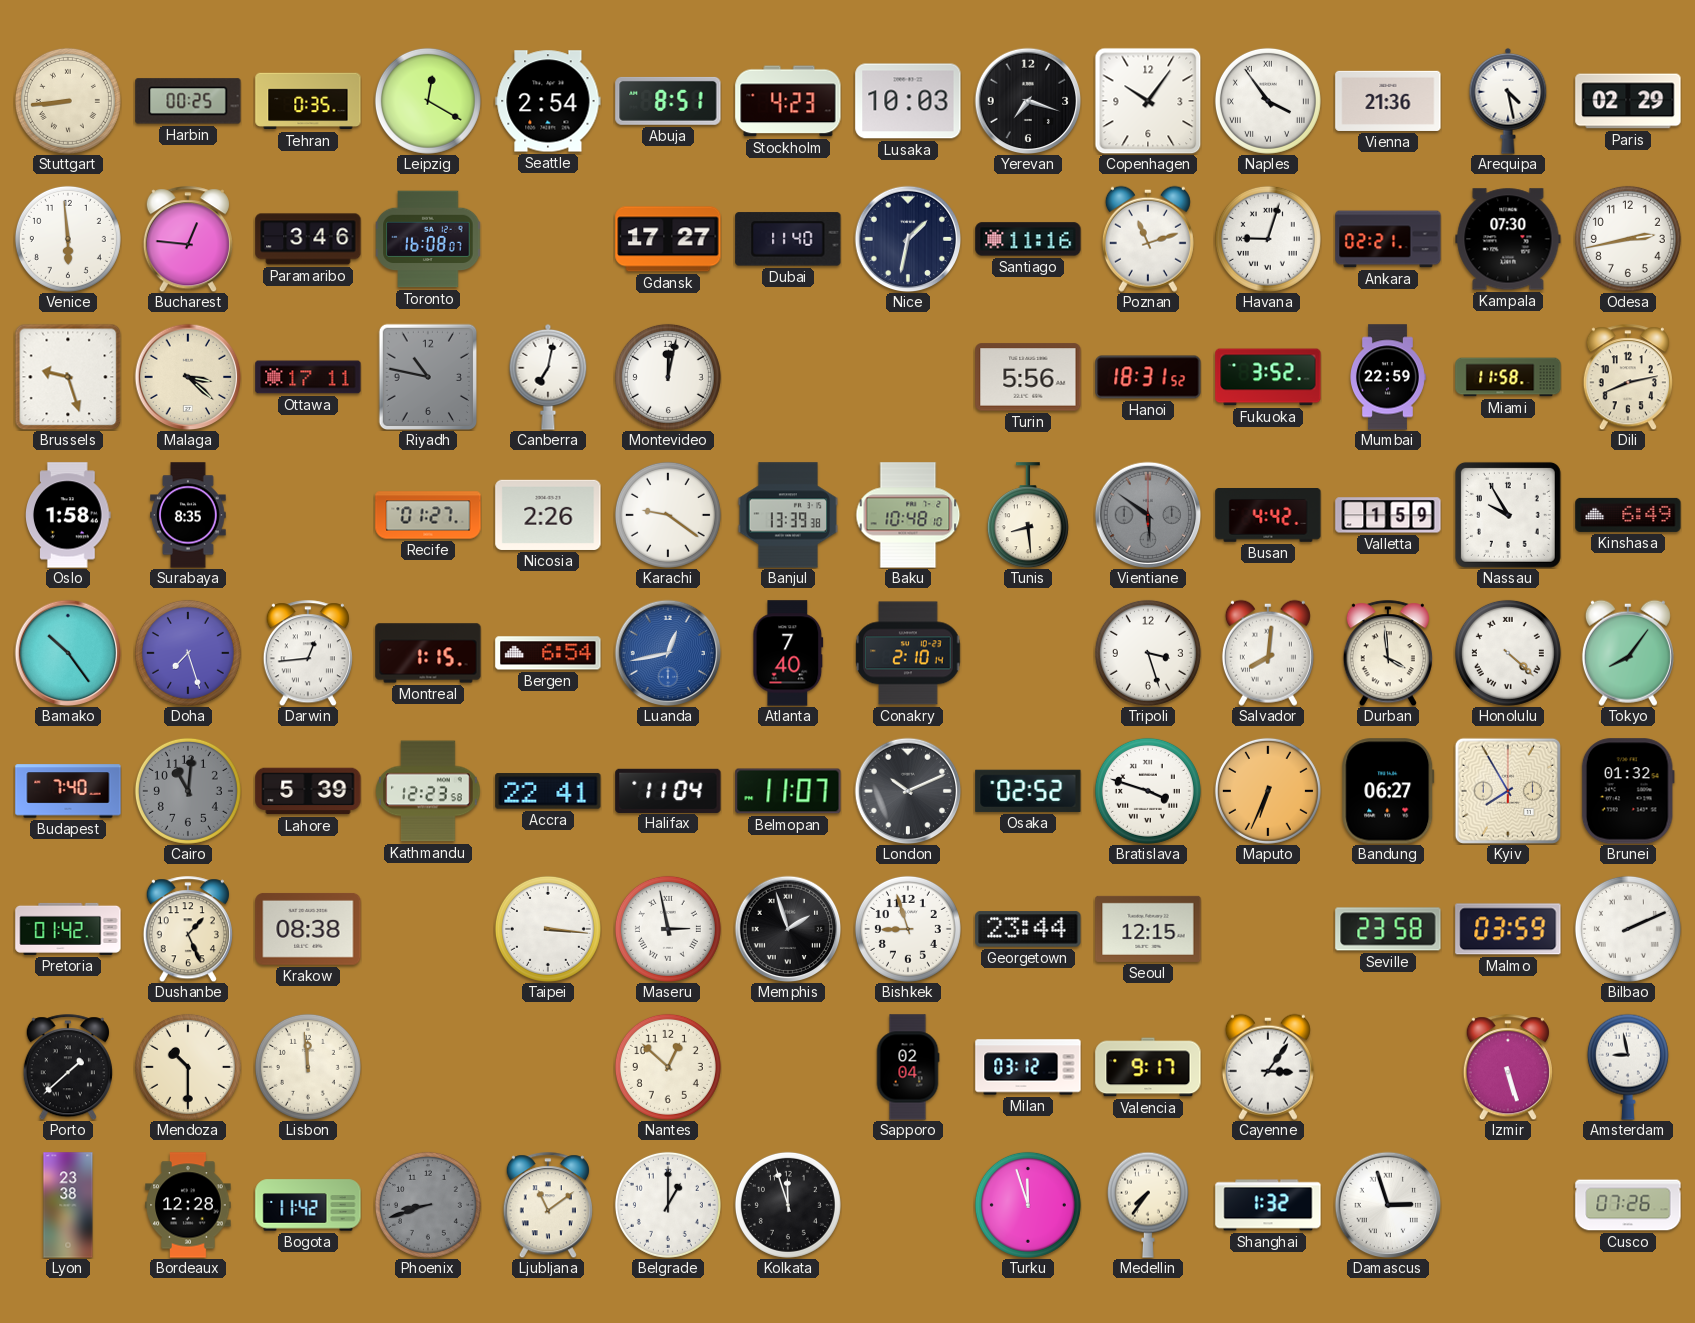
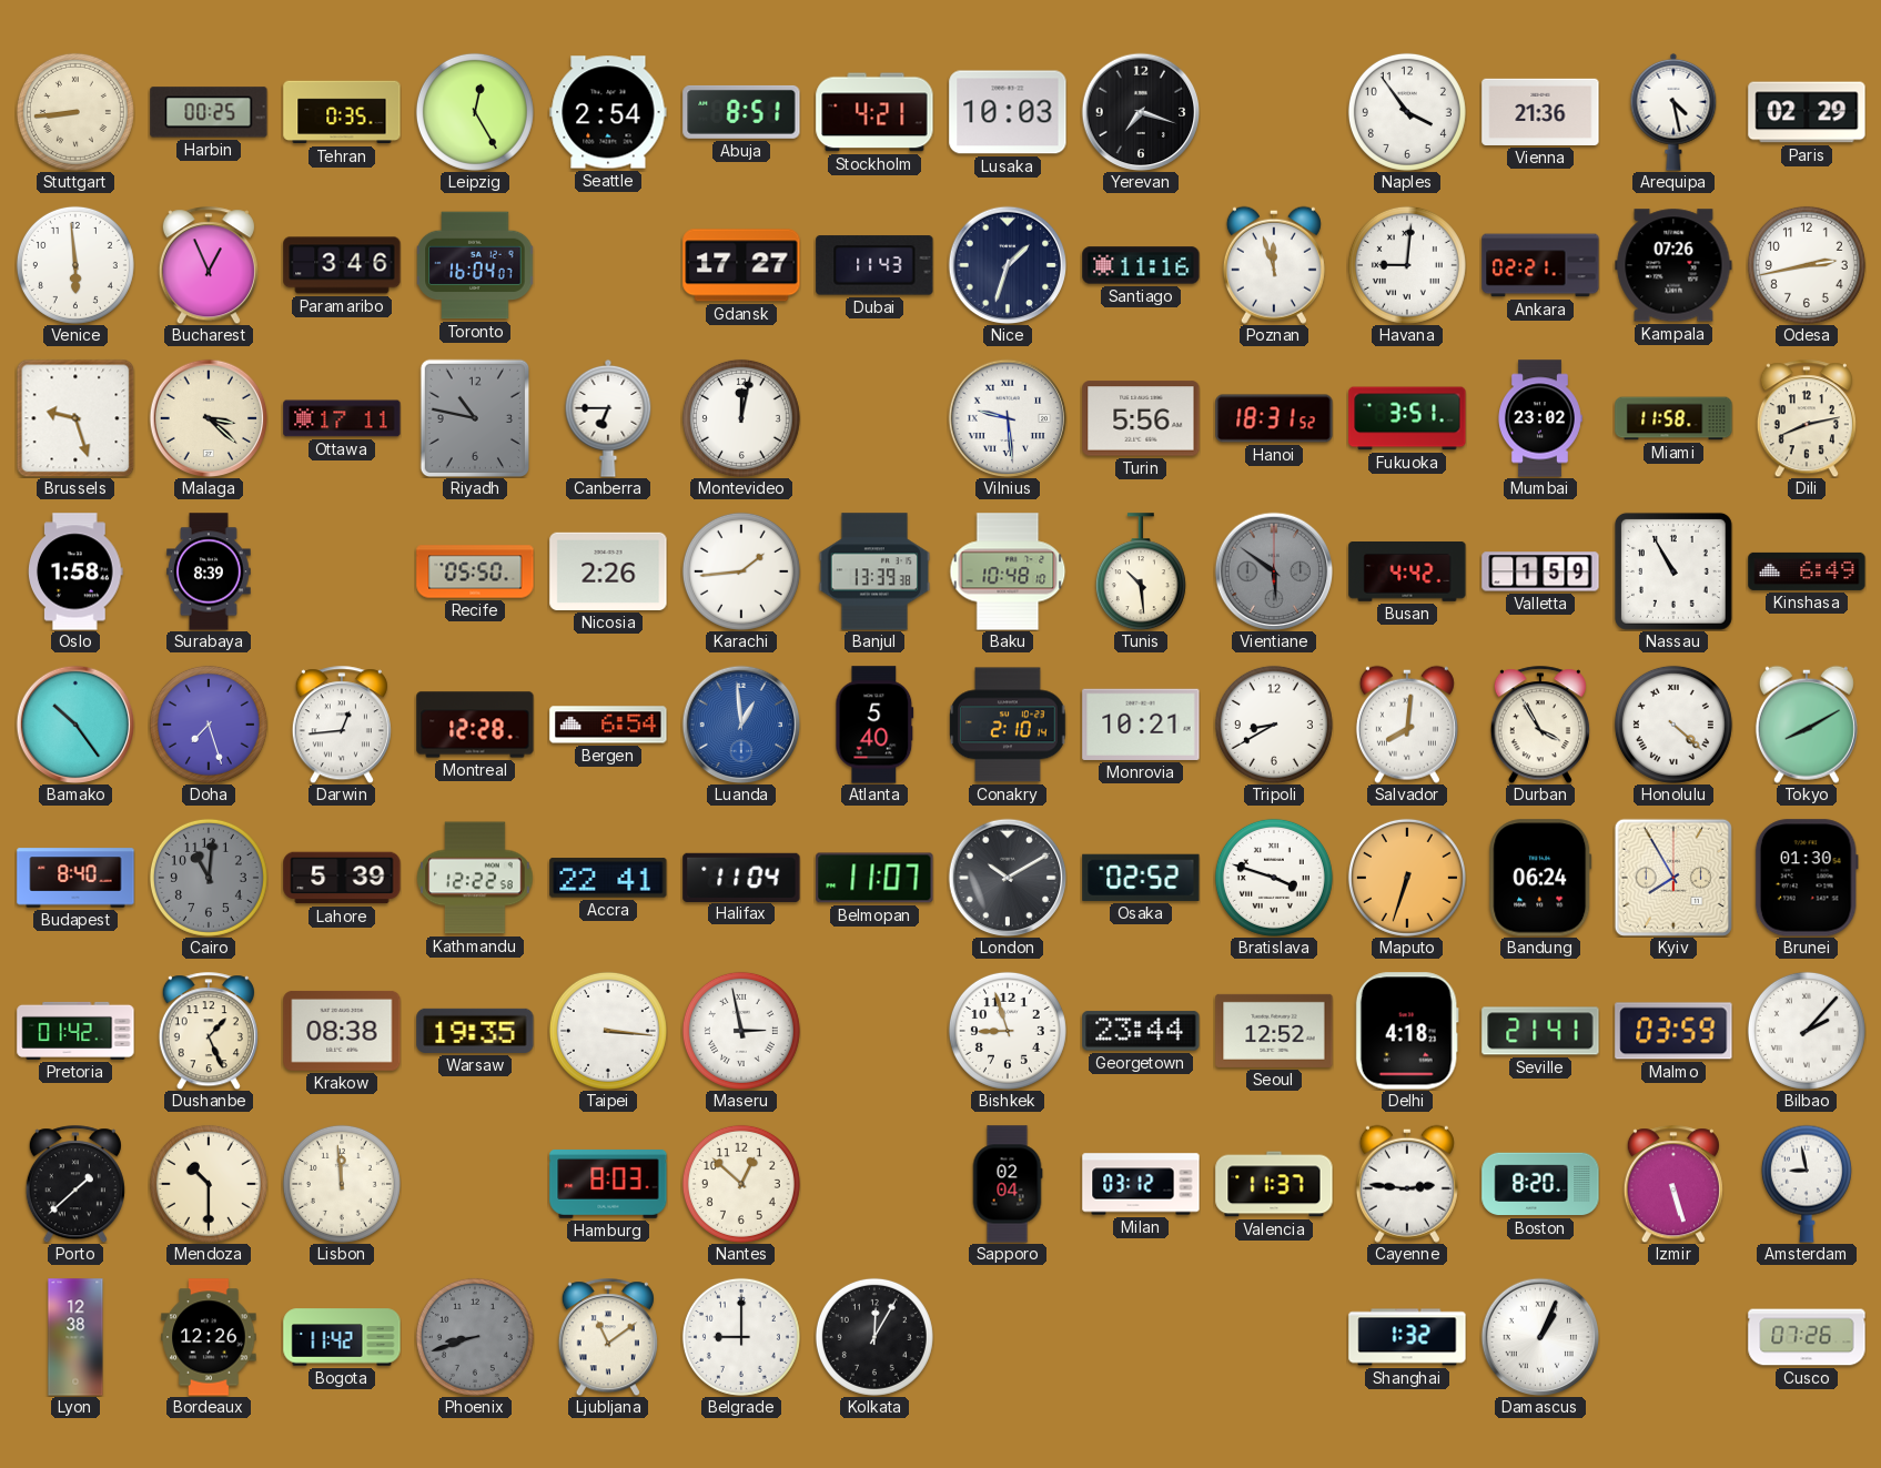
Leipzig: 12:20 -> 12:25
Stockholm: 4:23 -> 4:21
Copenhagen: 10:06 -> none
Naples numerals: Roman -> Arabic
Bucharest: 12:46 -> 12:56
Toronto: 16:08 -> 16:04
Dubai: 11:40 -> 11:43
Nice: 1:32 -> 1:33
Poznan: 11:12 -> 11:57
Havana: 9:03 -> 9:01
Kampala: 07:30 -> 07:26
Canberra: 7:02 -> 6:45
Vilnius: none -> 9:29
Fukuoka: 3:52 -> 3:51
Mumbai: 22:59 -> 23:02
Surabaya: 8:35 -> 8:39
Recife: 01:27 -> 05:50
Karachi: 9:21 -> 1:44
Tunis: 8:29 -> 10:29
Nassau: 9:55 -> 10:55
Montreal: 1:15 -> 12:28
Luanda: 12:43 -> 12:59
Atlanta: 7:40 -> 5:40
Monrovia: none -> 10:21
Tripoli: 3:27 -> 8:40
Durban: 3:59 -> 3:55
Tokyo: 8:06 -> 8:10
Budapest: 7:40 -> 8:40
Kathmandu: 12:23 -> 12:22
London: 10:11 -> 10:10
Maputo: 6:34 -> 6:33
Bandung: 06:27 -> 06:24
Brunei: 01:32 -> 01:30
Warsaw: none -> 19:35
Memphis: 1:57 -> none
Seoul: 12:15 -> 12:52
Delhi: none -> 4:18
Seville: 23:58 -> 21:41
Bilbao: 2:11 -> 2:07
Hamburg: none -> 8:03
Valencia: 9:17 -> 11:37
Cayenne: 3:06 -> 2:46
Boston: none -> 8:20
Lyon: 23:38 -> 12:38
Bordeaux: 12:28 -> 12:26
Belgrade: 1:00 -> 9:00
Kolkata: 11:57 -> 12:05
Turku: 11:57 -> none
Medellin: 7:36 -> none
Damascus: 2:57 -> 1:04
